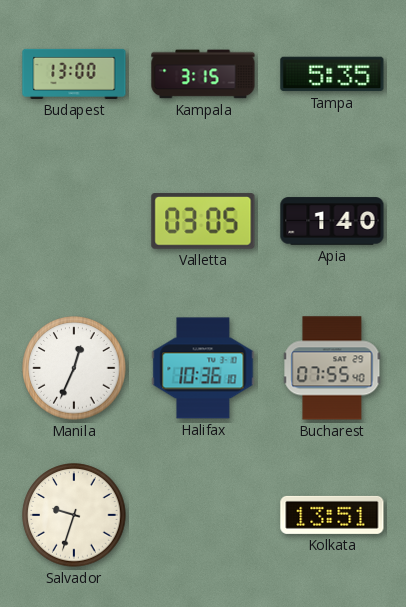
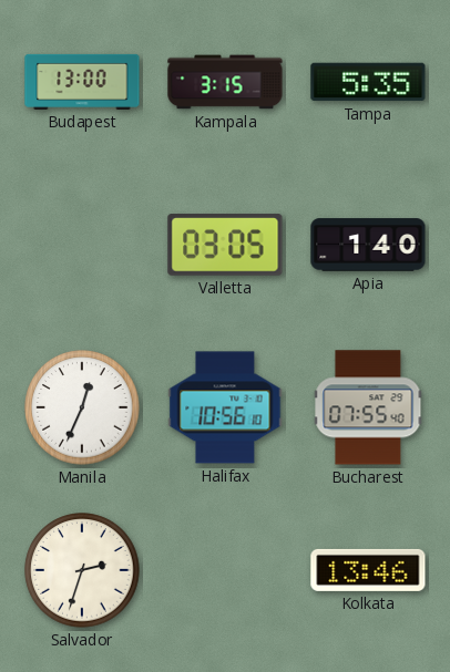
Halifax: 10:36 -> 10:56
Salvador: 9:33 -> 2:33
Kolkata: 13:51 -> 13:46
